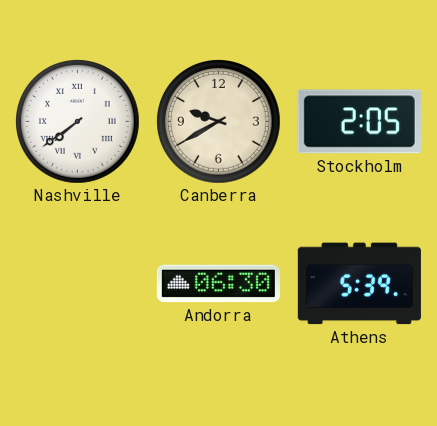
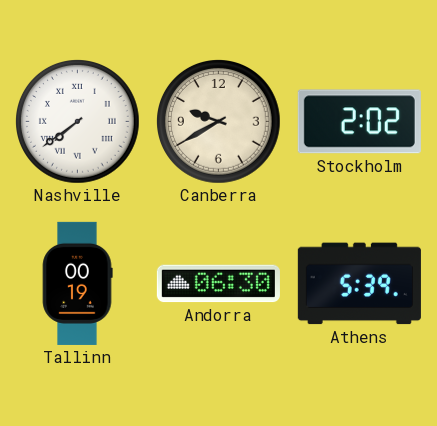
Stockholm: 2:05 -> 2:02
Tallinn: none -> 00:19
